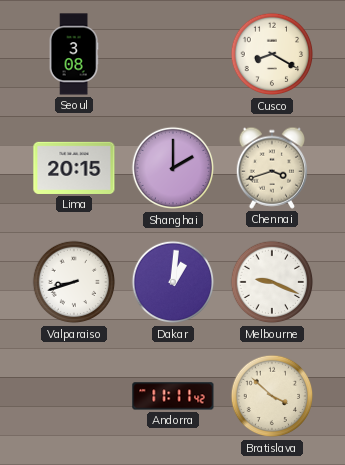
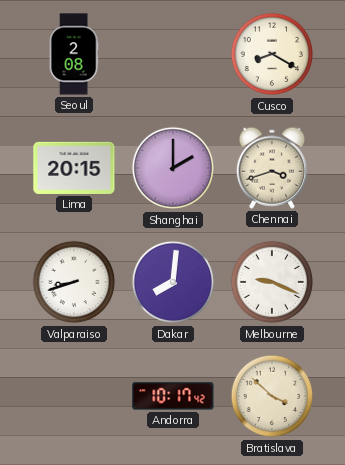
Seoul: 3:08 -> 2:08
Dakar: 1:01 -> 8:01
Andorra: 11:11 -> 10:17
